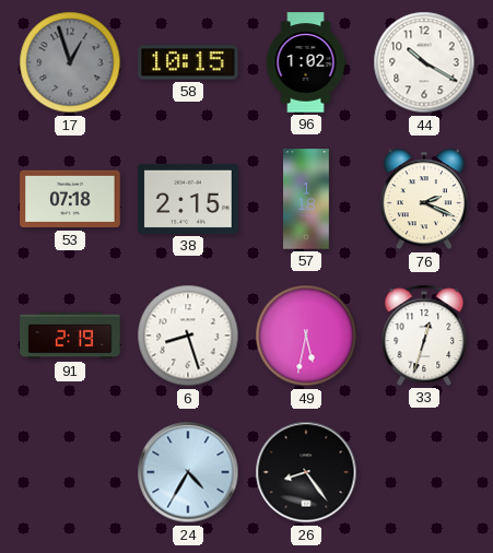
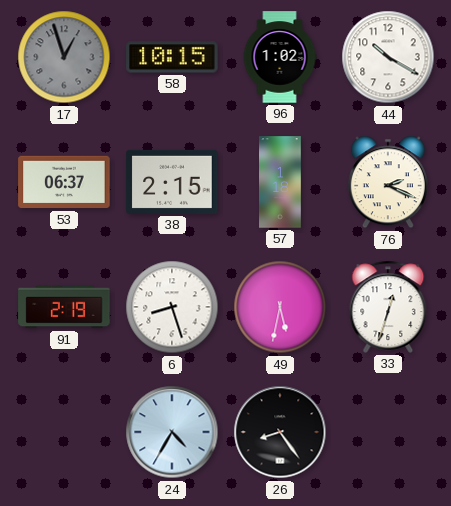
53: 07:18 -> 06:37
